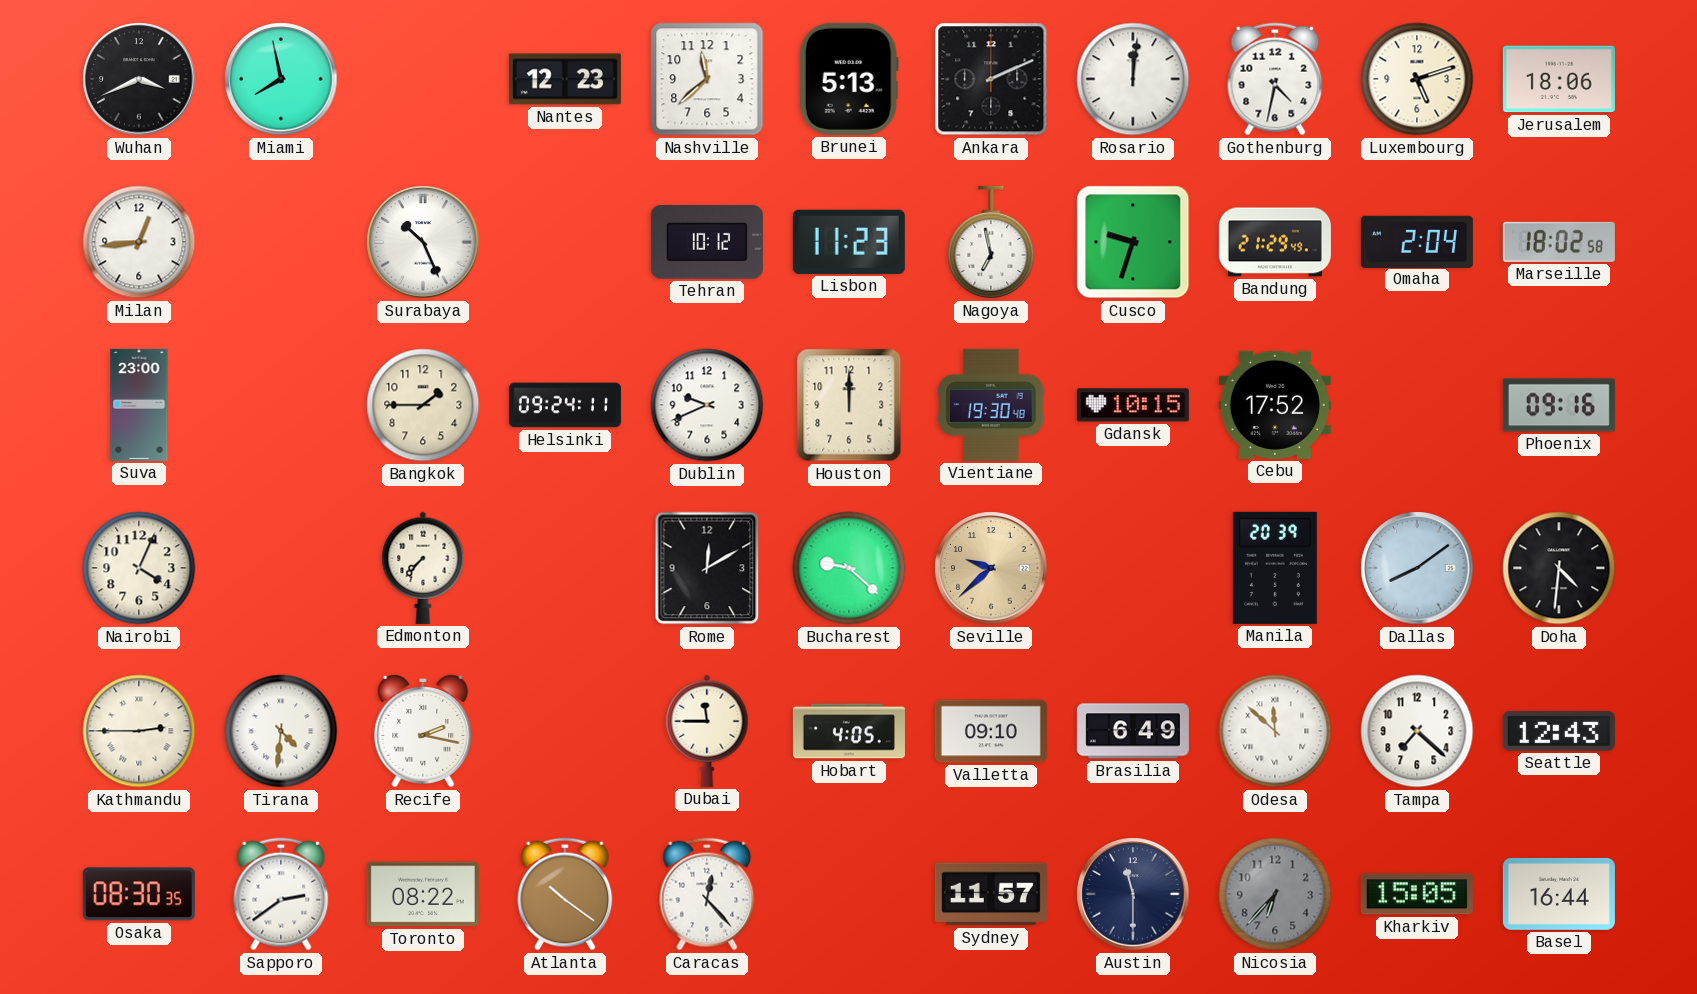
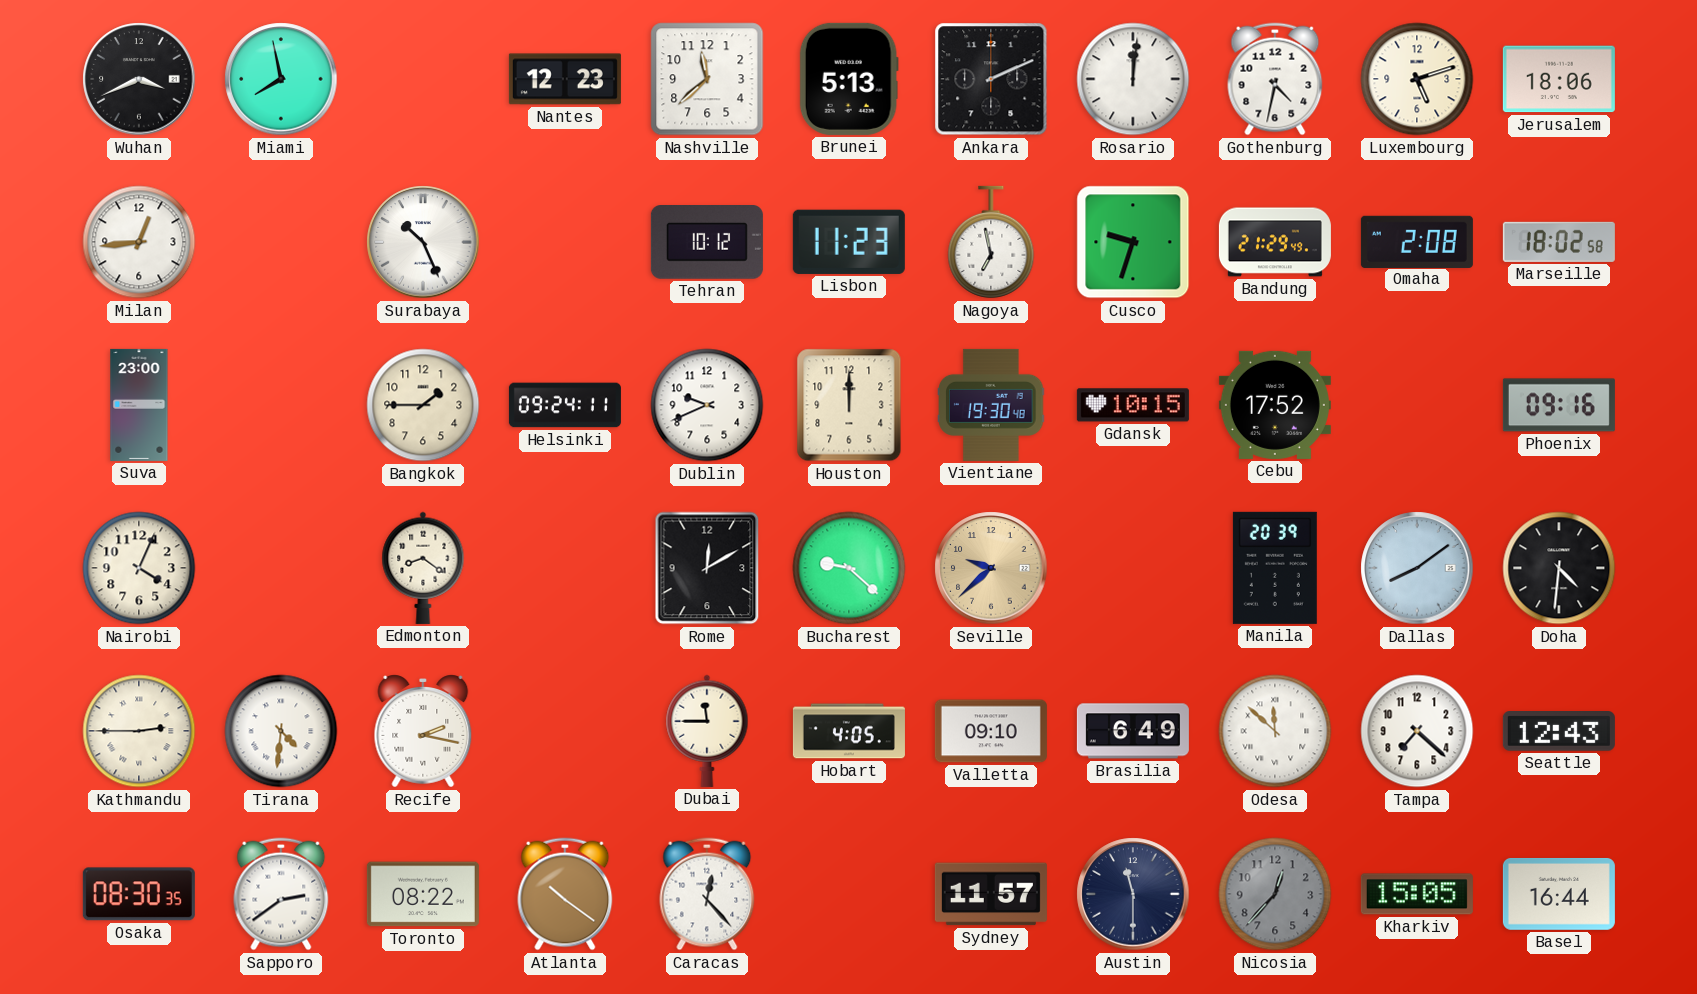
Omaha: 2:04 -> 2:08
Edmonton: 7:37 -> 8:21
Nicosia: 6:37 -> 12:37
